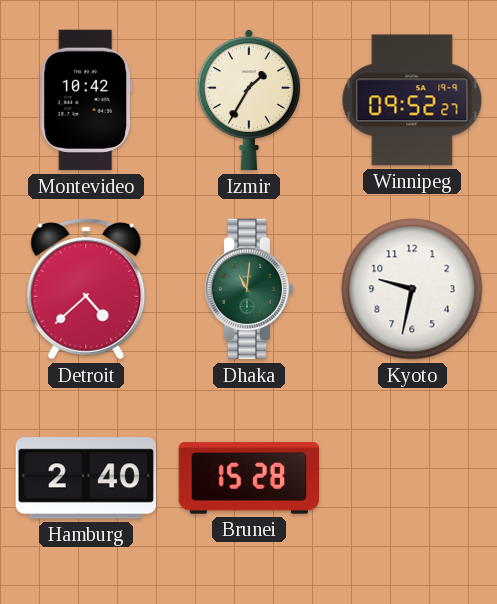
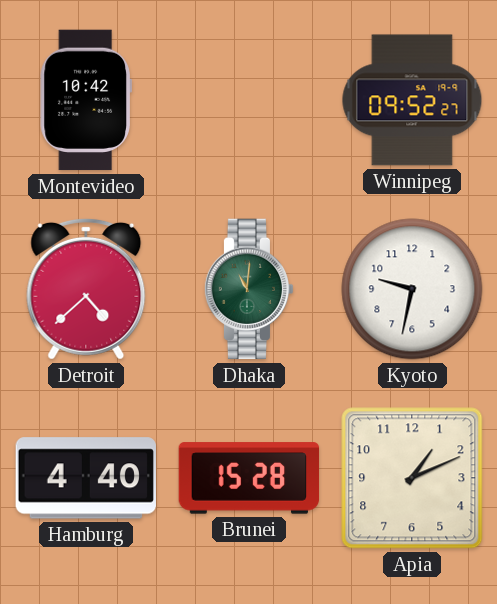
Izmir: 1:35 -> none
Hamburg: 2:40 -> 4:40
Apia: none -> 1:11
